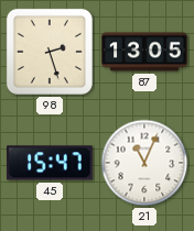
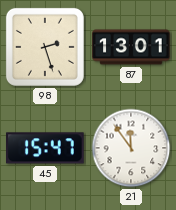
87: 13:05 -> 13:01
21: 11:04 -> 11:54
